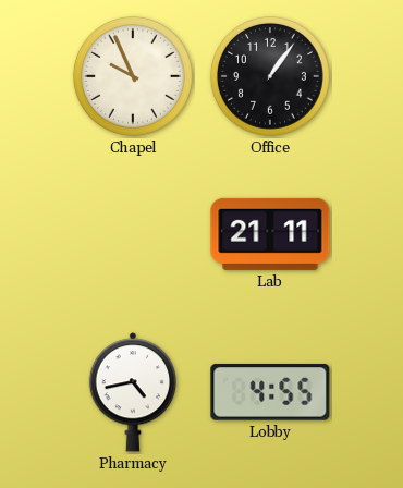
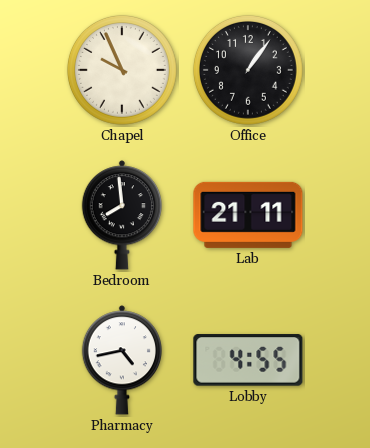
Bedroom: none -> 7:59
